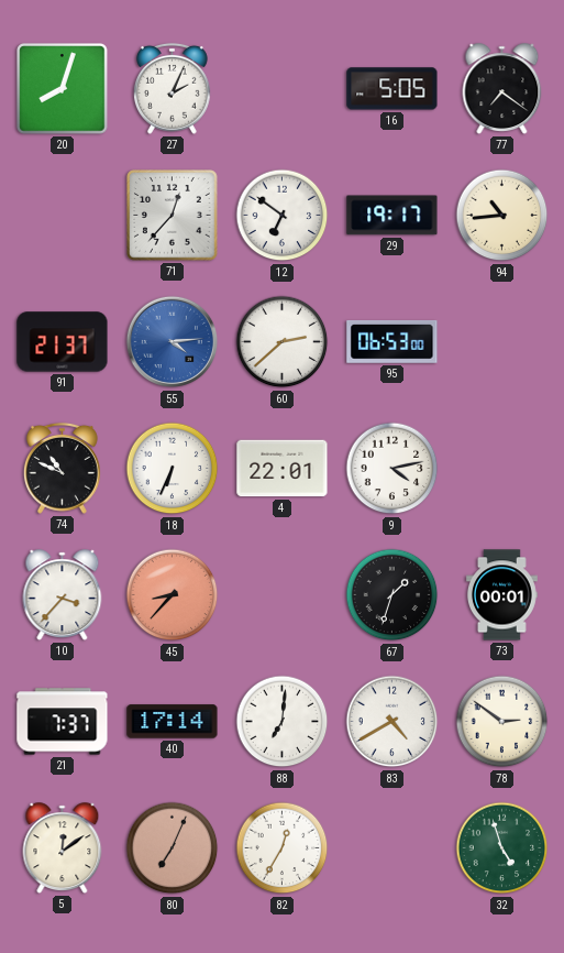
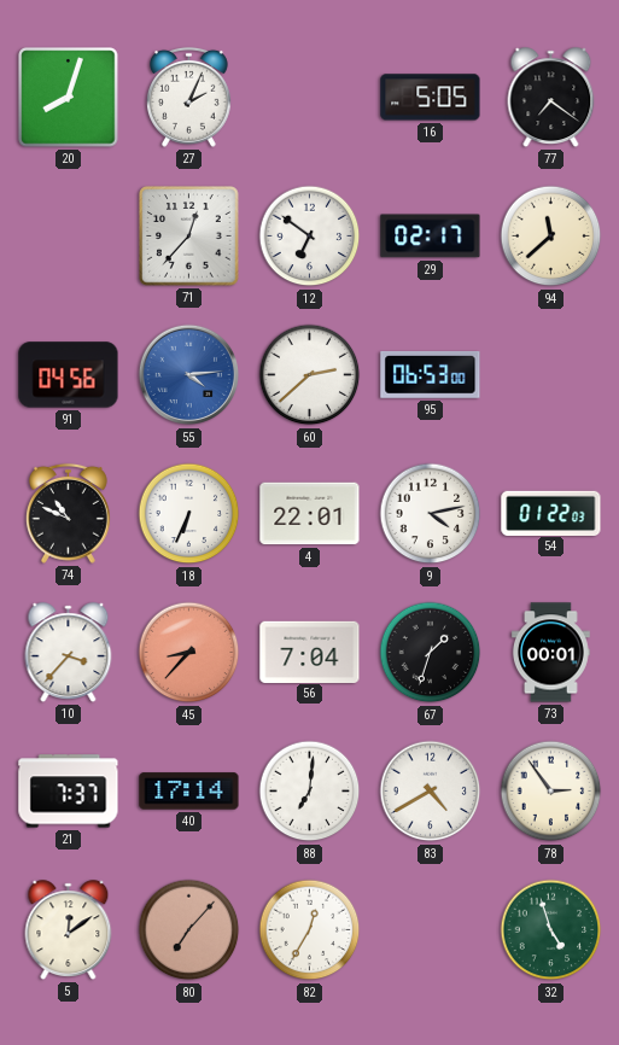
29: 19:17 -> 02:17
94: 10:44 -> 11:38
91: 21:37 -> 04:56
54: none -> 01:22
56: none -> 7:04
78: 2:51 -> 2:54
80: 7:04 -> 7:07
